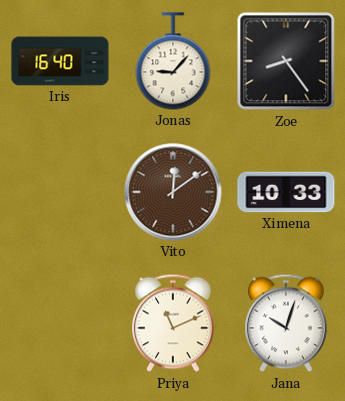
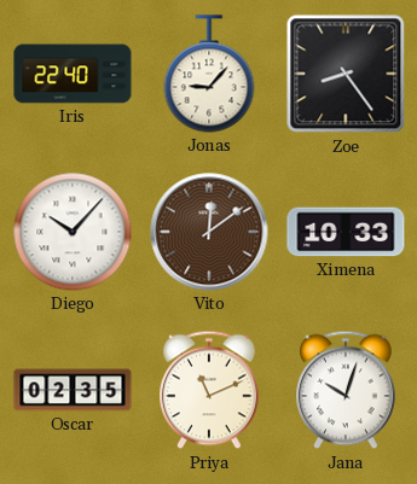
Iris: 16:40 -> 22:40
Diego: none -> 10:07
Oscar: none -> 02:35
